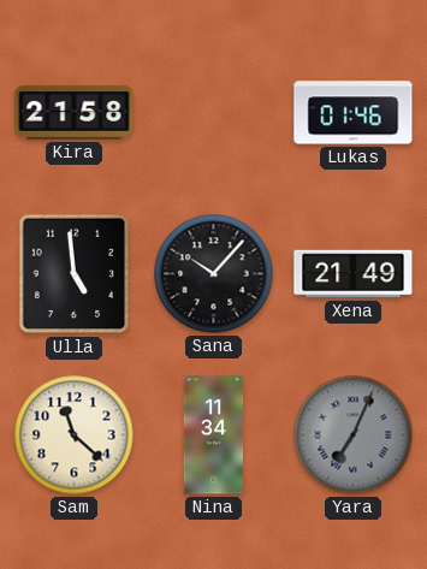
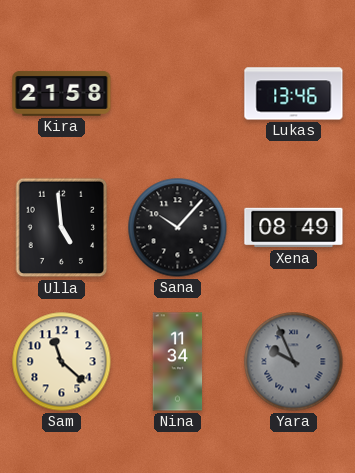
Lukas: 01:46 -> 13:46
Xena: 21:49 -> 08:49
Yara: 7:04 -> 9:56
